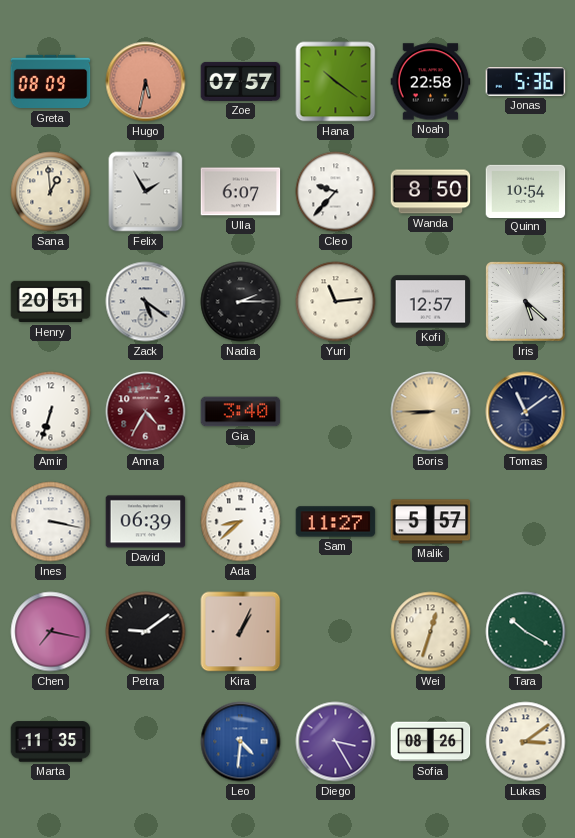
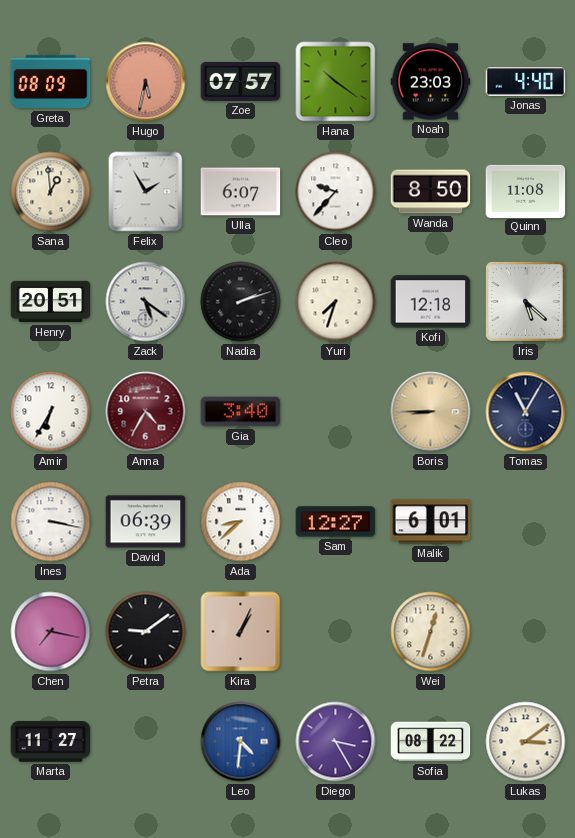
Noah: 22:58 -> 23:03
Jonas: 5:36 -> 4:40
Quinn: 10:54 -> 11:08
Nadia: 2:15 -> 2:12
Yuri: 11:14 -> 7:33
Kofi: 12:57 -> 12:18
Amir: 6:33 -> 6:35
Tomas: 11:09 -> 11:05
Sam: 11:27 -> 12:27
Malik: 5:57 -> 6:01
Tara: 10:20 -> none
Marta: 11:35 -> 11:27
Sofia: 08:26 -> 08:22
